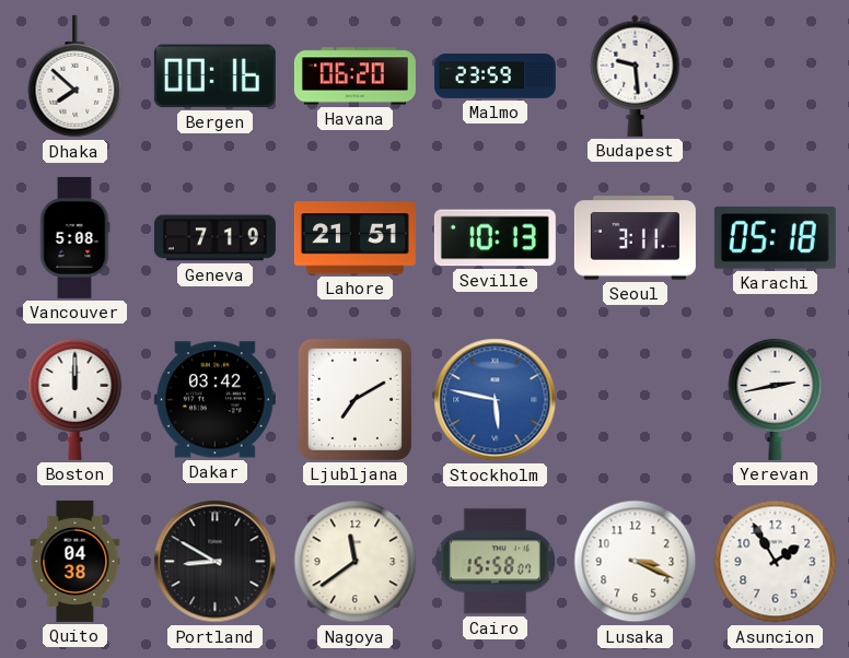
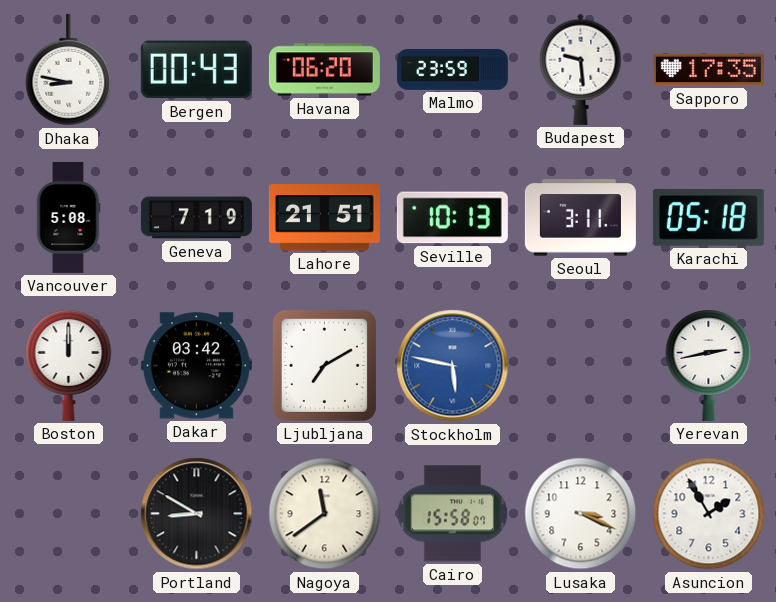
Dhaka: 7:52 -> 8:47
Bergen: 00:16 -> 00:43
Sapporo: none -> 17:35
Quito: 04:38 -> none
